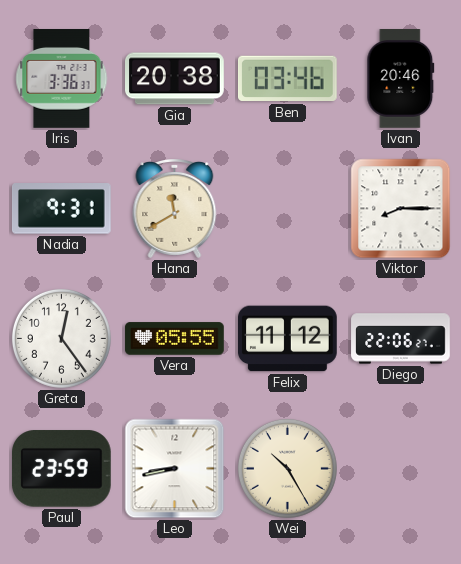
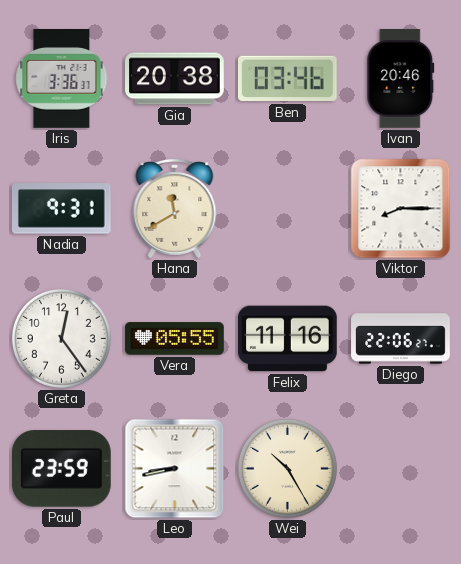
Felix: 11:12 -> 11:16
